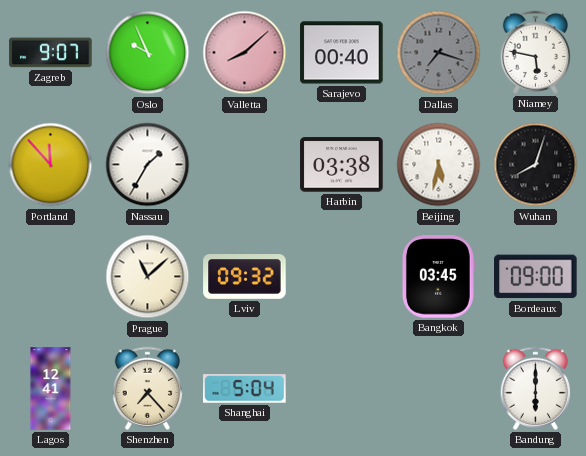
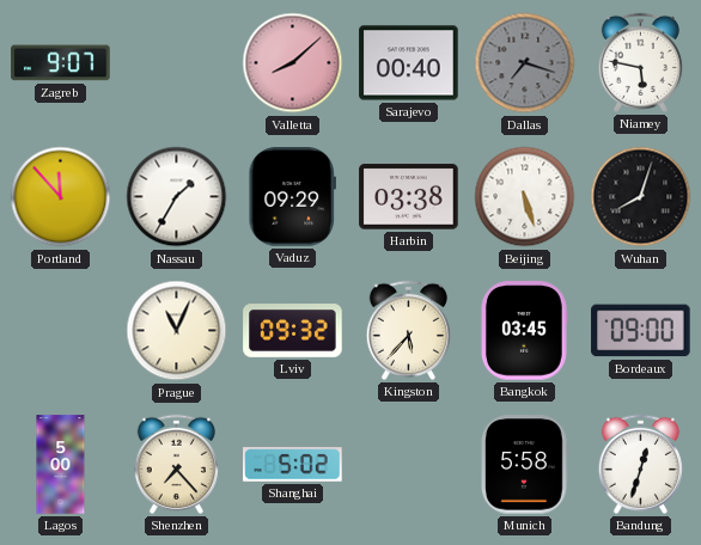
Oslo: 9:56 -> none
Vaduz: none -> 09:29
Beijing: 5:32 -> 5:27
Prague: 11:08 -> 11:04
Kingston: none -> 5:37
Lagos: 12:41 -> 5:00
Shanghai: 5:04 -> 5:02
Munich: none -> 5:58
Bandung: 6:00 -> 12:33
